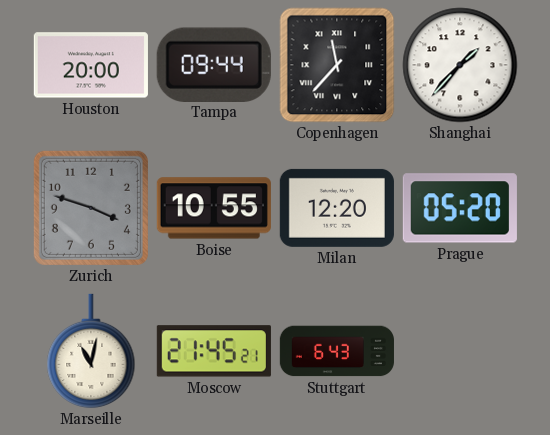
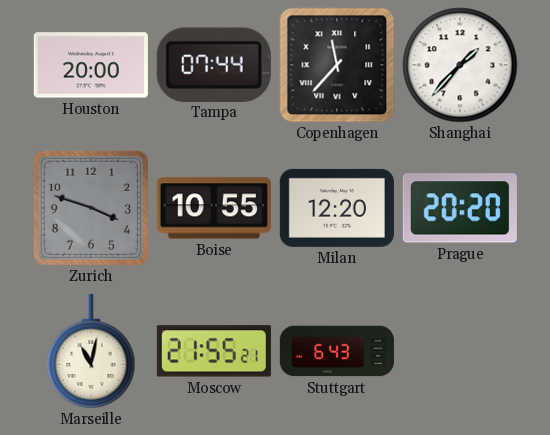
Tampa: 09:44 -> 07:44
Prague: 05:20 -> 20:20
Moscow: 21:45 -> 21:55
